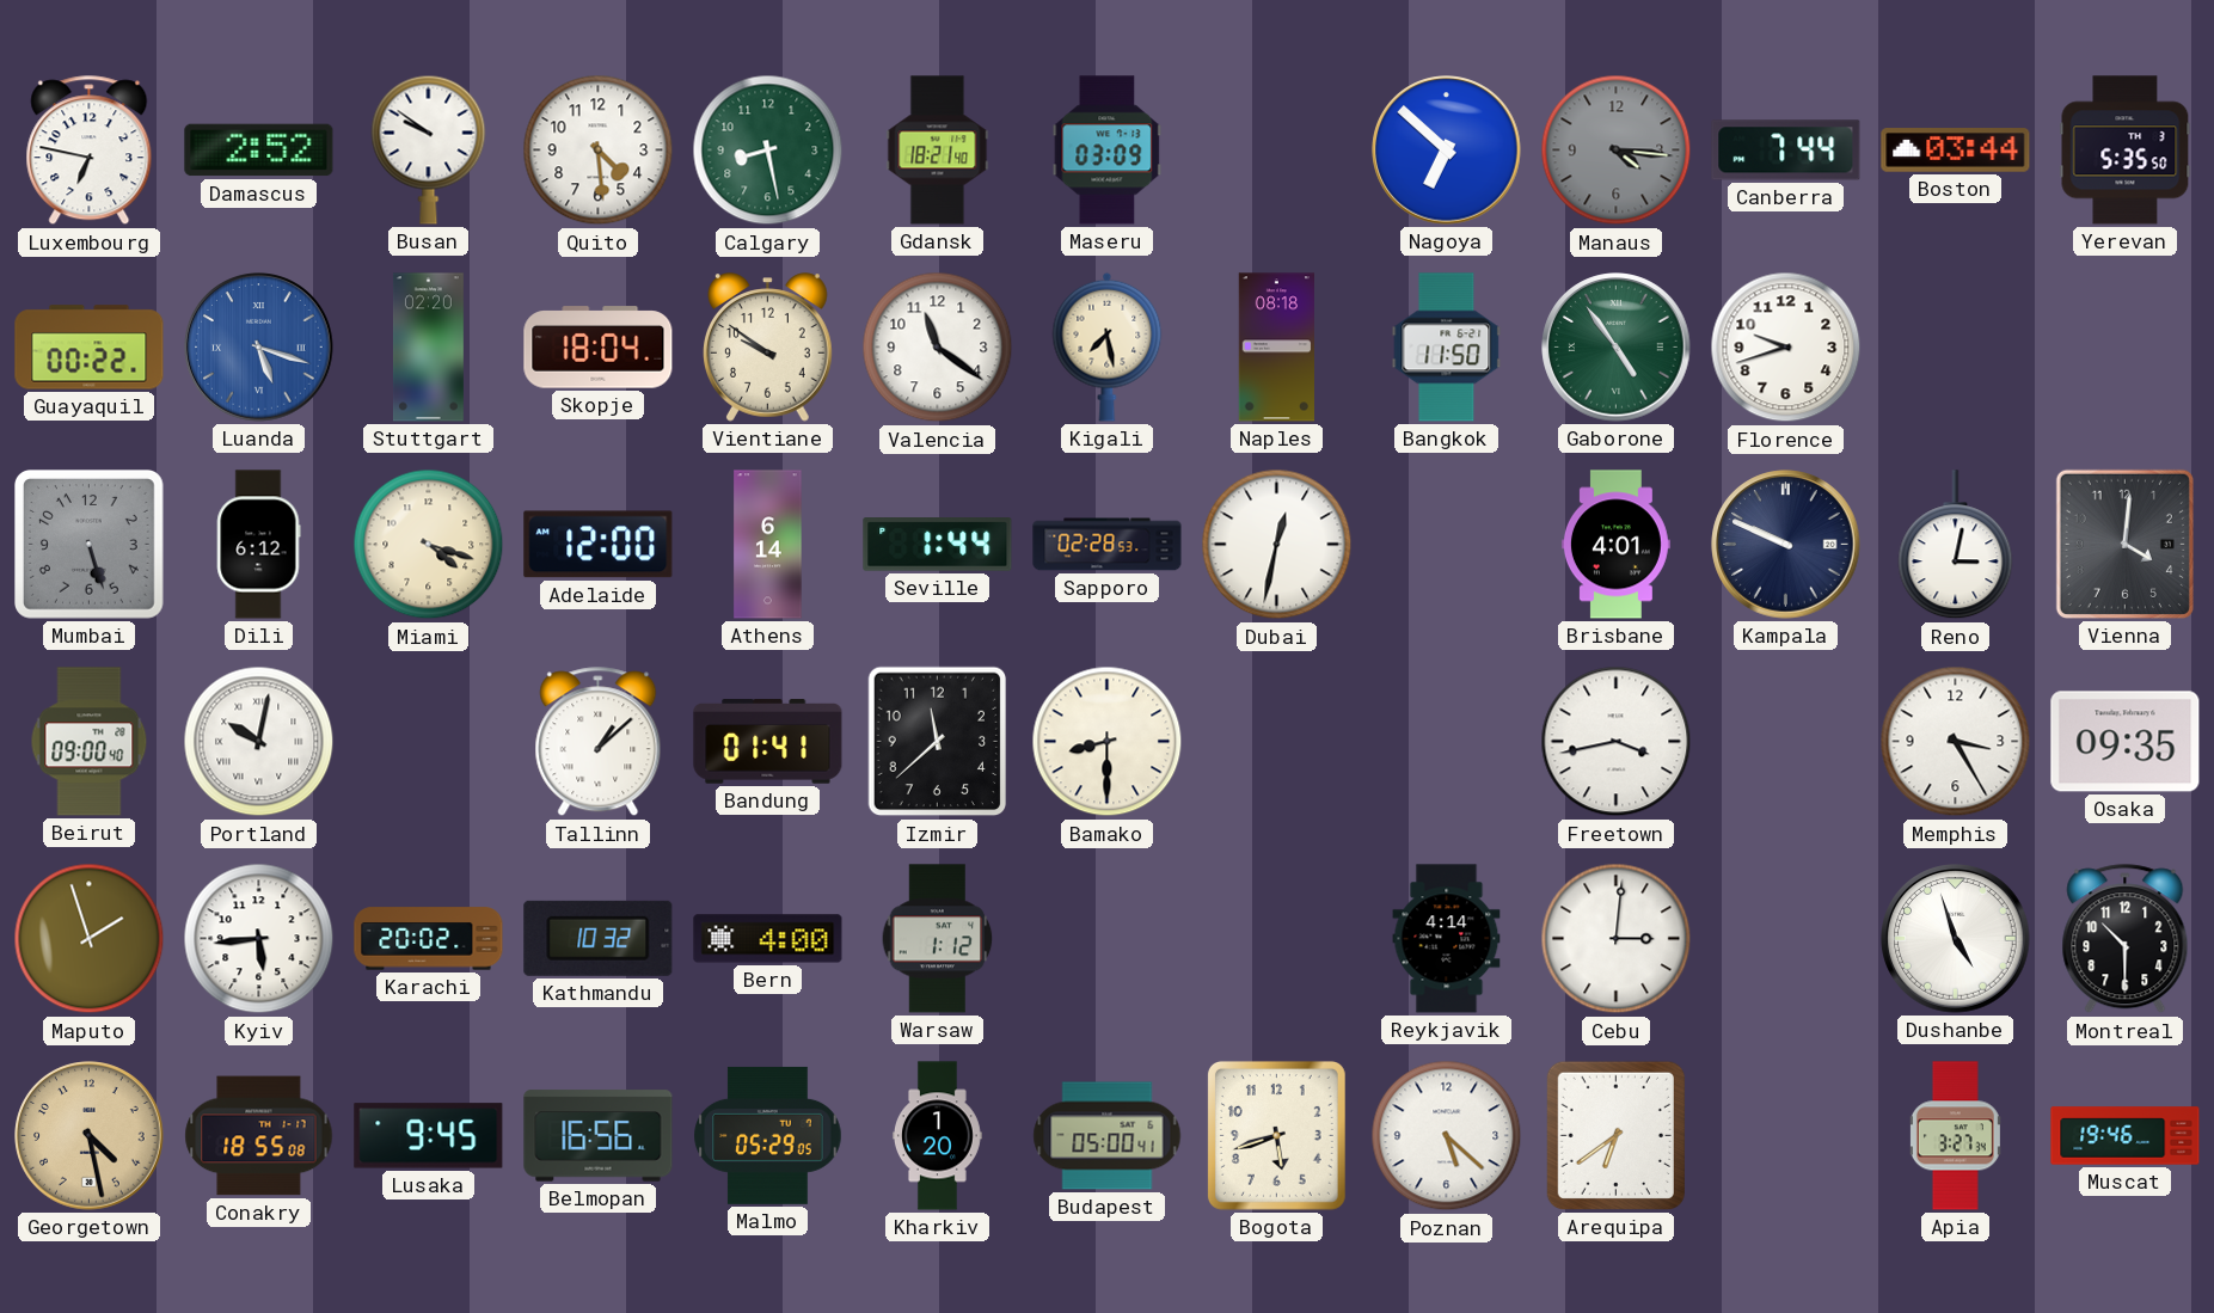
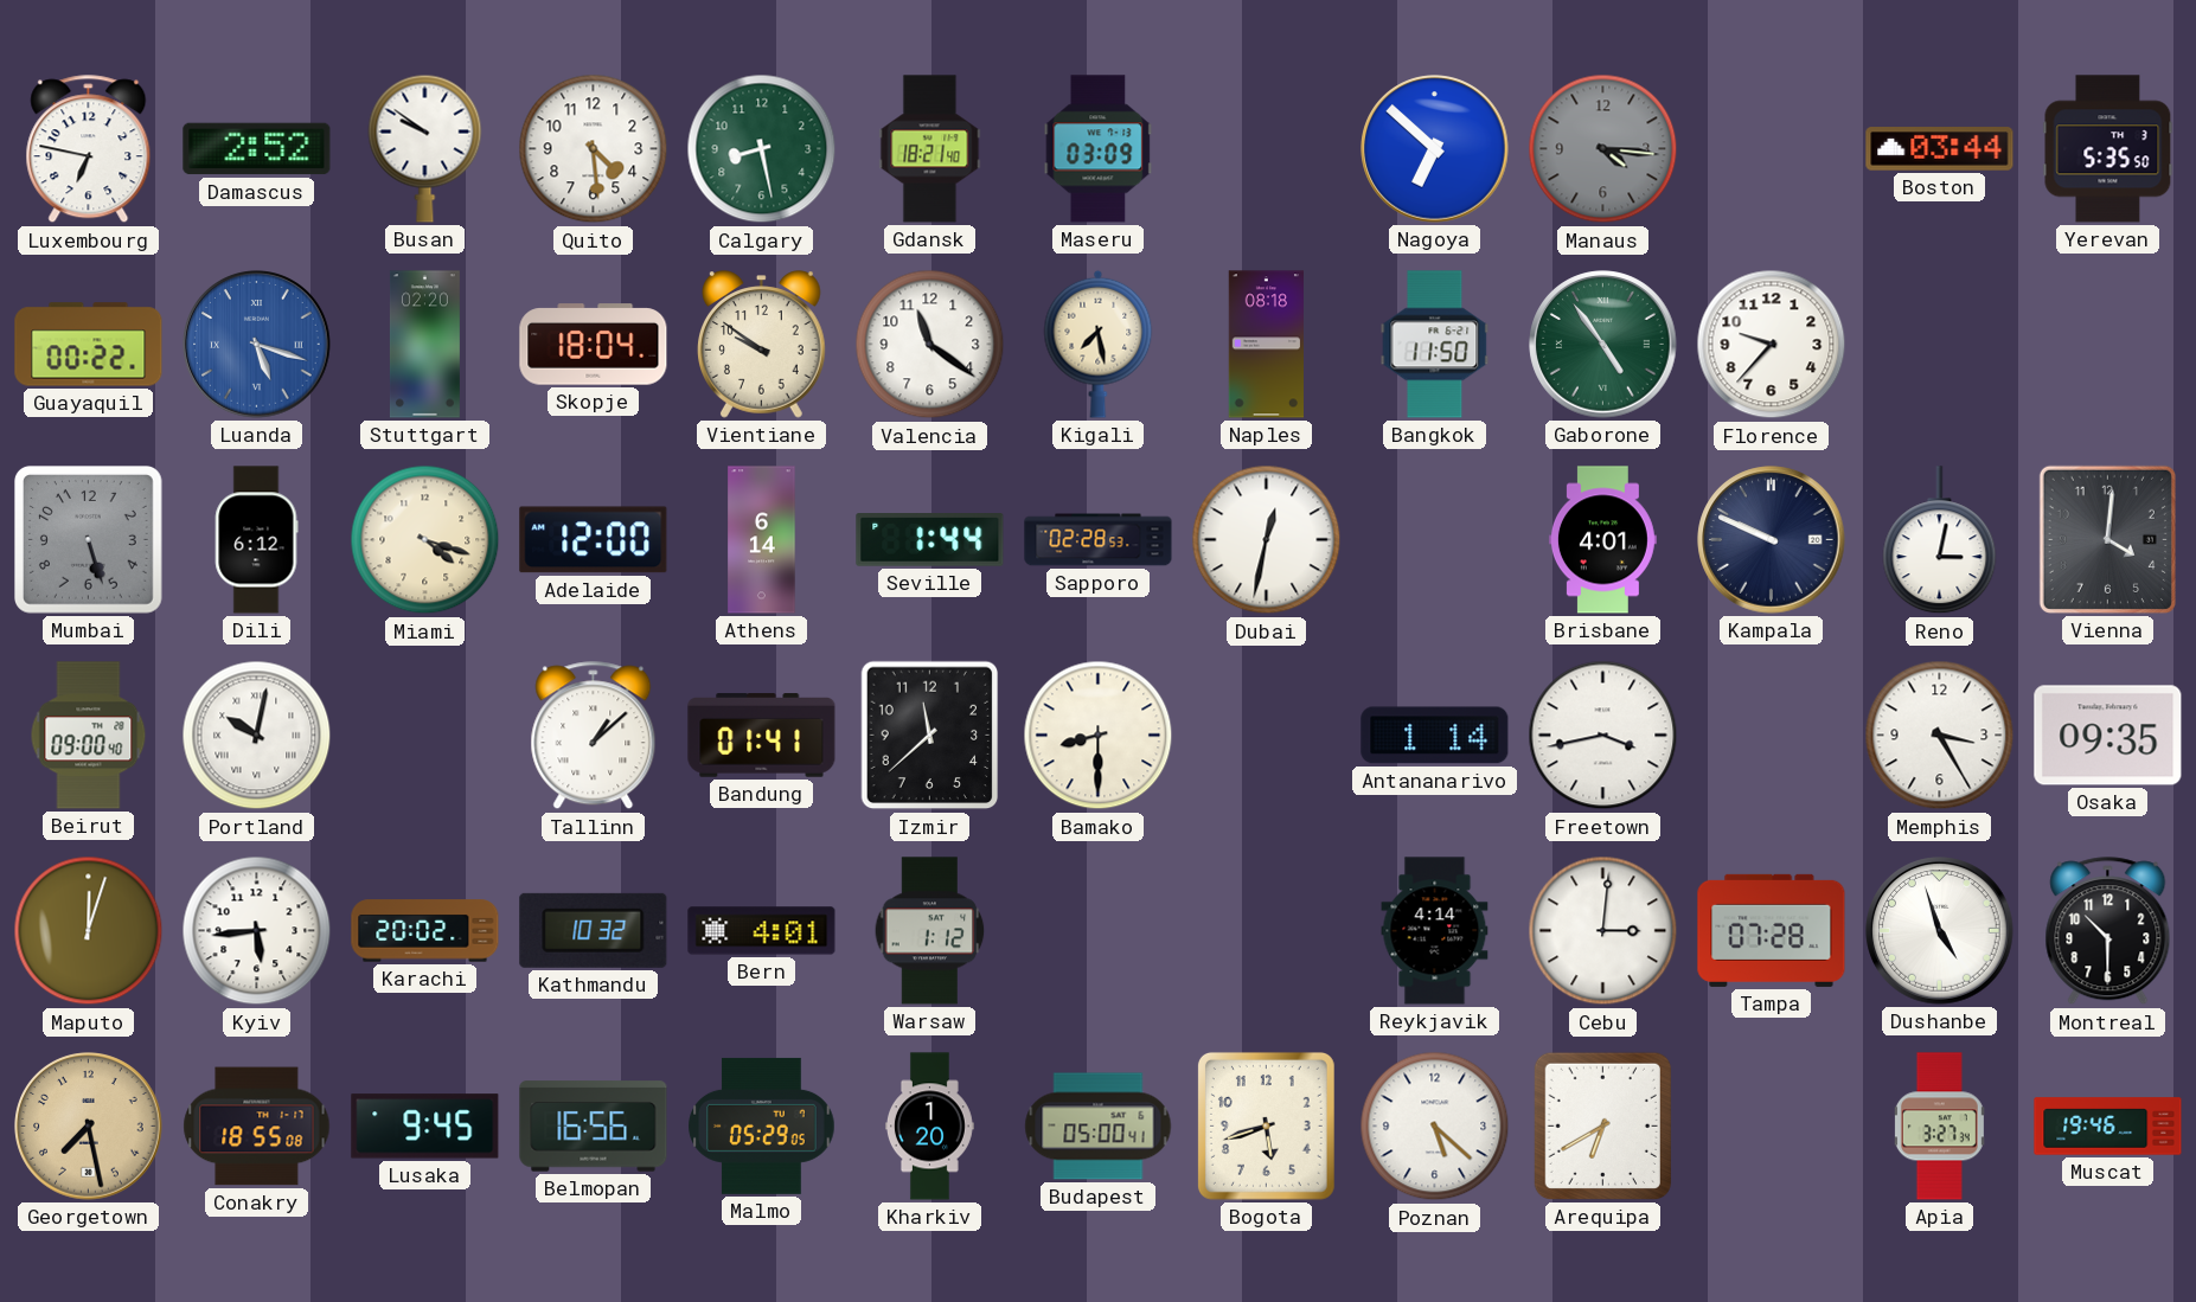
Canberra: 7:44 -> none
Florence: 9:42 -> 9:37
Antananarivo: none -> 1:14
Maputo: 1:57 -> 12:03
Bern: 4:00 -> 4:01
Tampa: none -> 07:28
Georgetown: 4:28 -> 7:28
Arequipa: 6:39 -> 6:40
